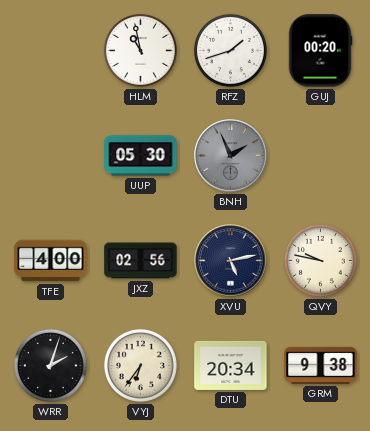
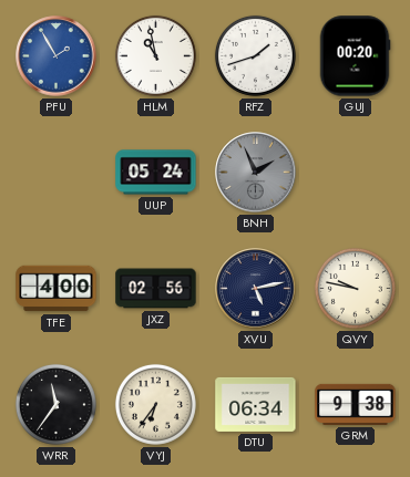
PFU: none -> 1:55
UUP: 05:30 -> 05:24
WRR: 2:03 -> 11:36
DTU: 20:34 -> 06:34
